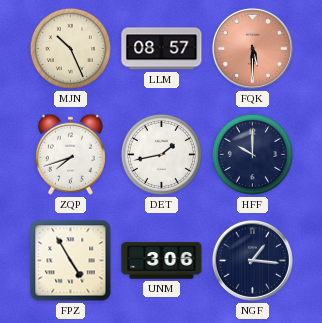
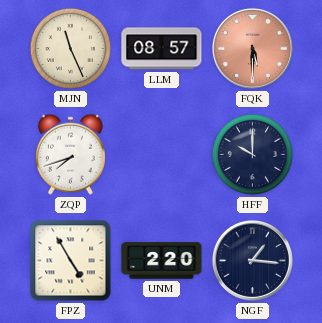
MJN: 10:26 -> 11:26
DET: 1:43 -> none
UNM: 3:06 -> 2:20
